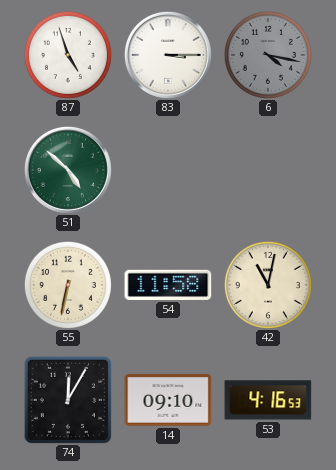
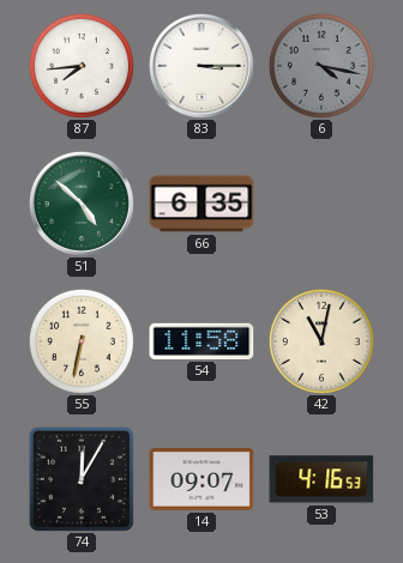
87: 4:57 -> 7:44
66: none -> 6:35
14: 09:10 -> 09:07
